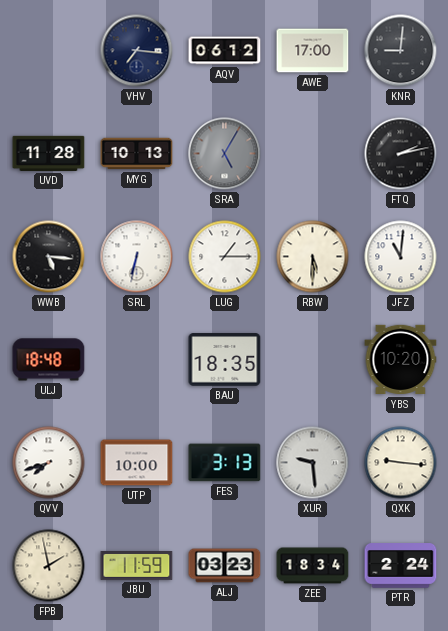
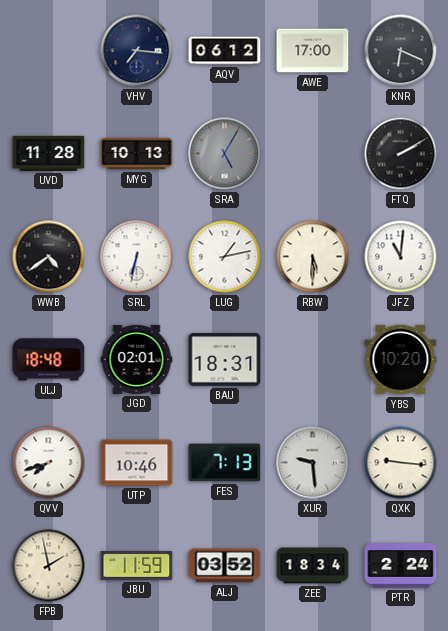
KNR: 9:01 -> 6:19
FTQ: 2:13 -> 2:10
WWB: 5:16 -> 4:39
LUG: 1:15 -> 1:13
JGD: none -> 02:01
BAU: 18:35 -> 18:31
UTP: 10:00 -> 10:46
FES: 3:13 -> 7:13
ALJ: 03:23 -> 03:52
